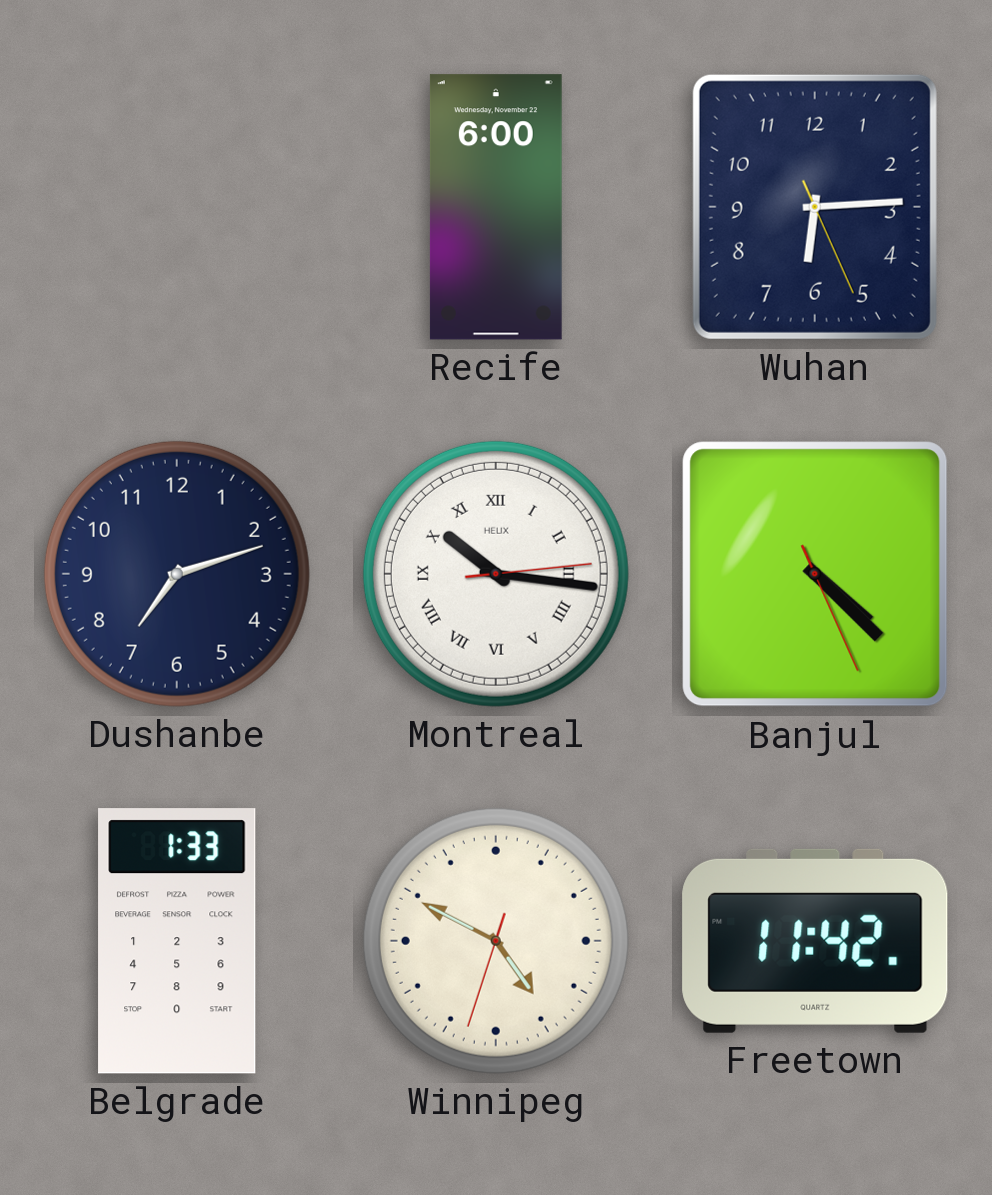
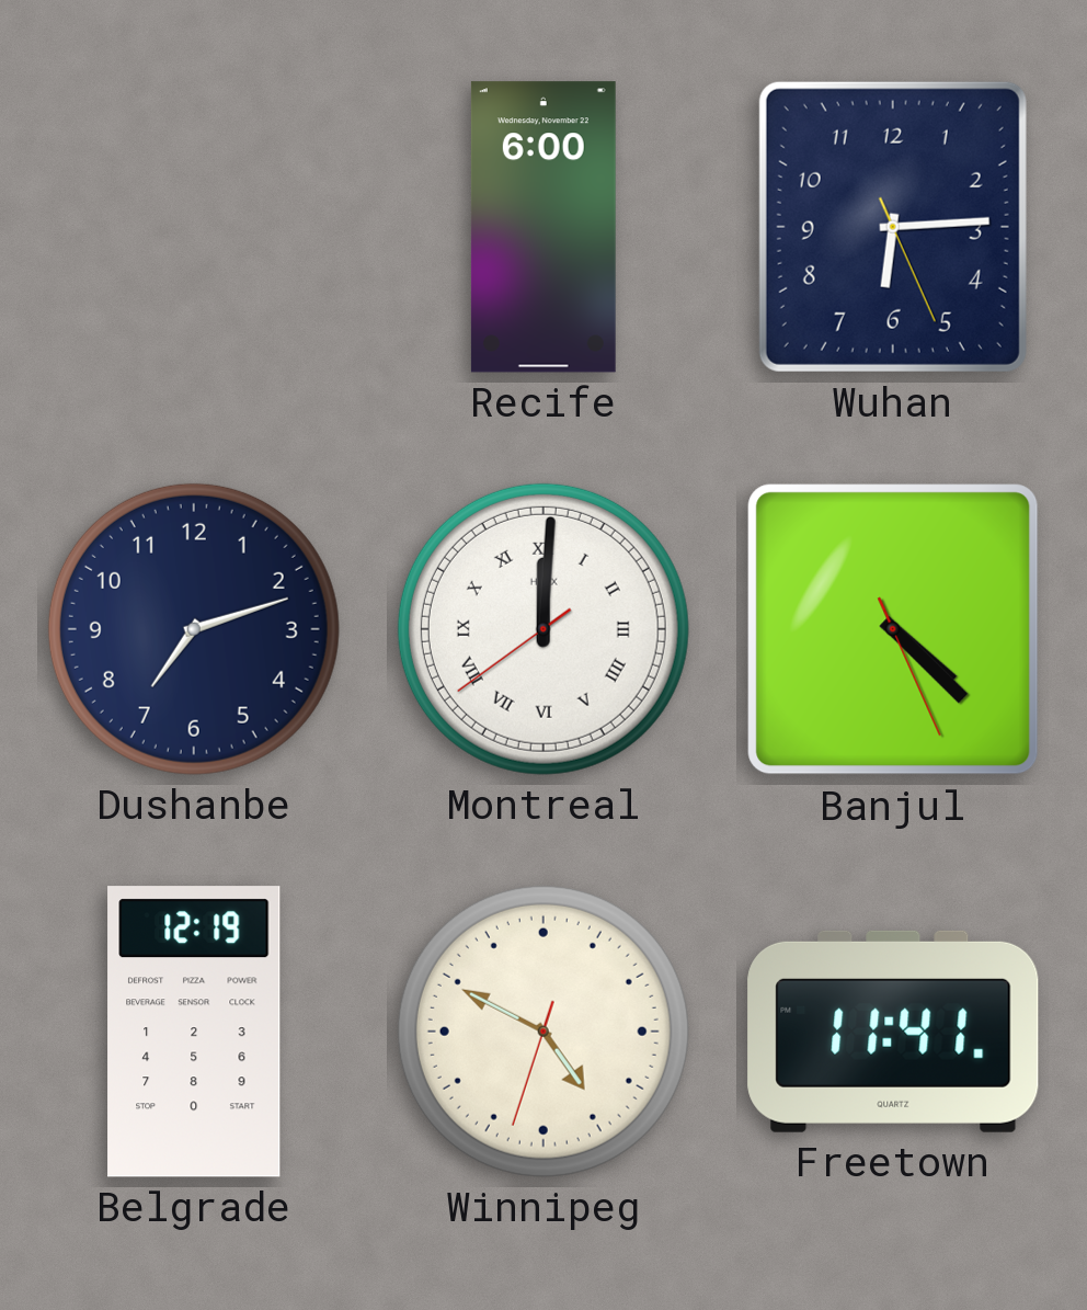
Montreal: 10:16 -> 12:00
Belgrade: 1:33 -> 12:19
Freetown: 11:42 -> 11:41
